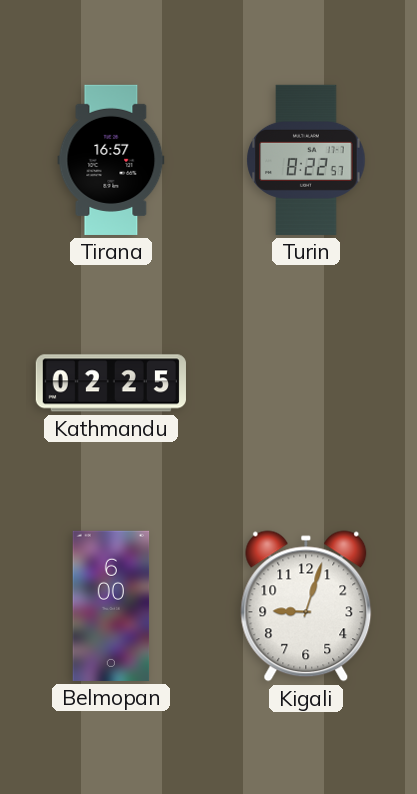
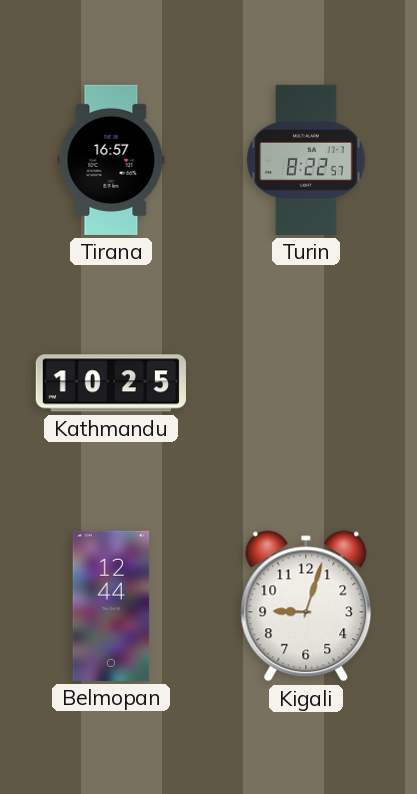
Kathmandu: 02:25 -> 10:25
Belmopan: 6:00 -> 12:44
